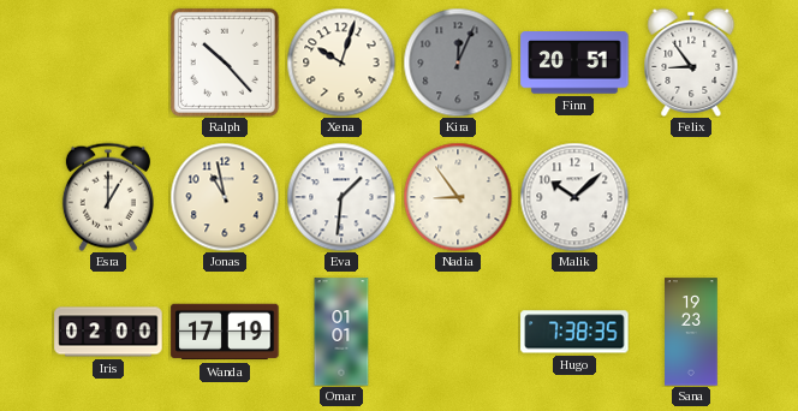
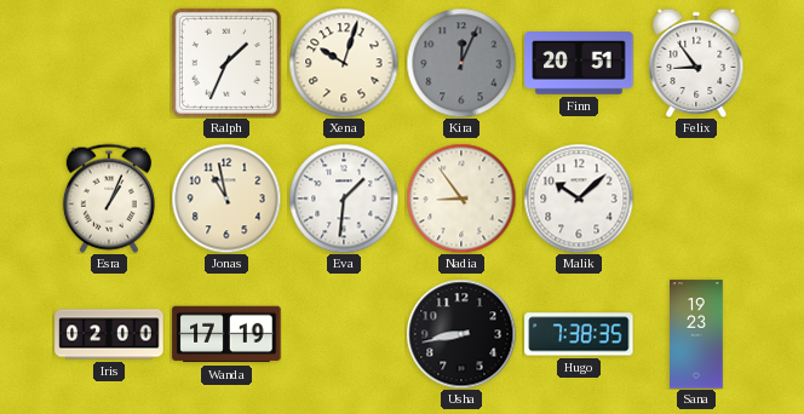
Ralph: 10:23 -> 1:34
Esra: 1:00 -> 1:04
Omar: 01:01 -> none
Usha: none -> 8:43
